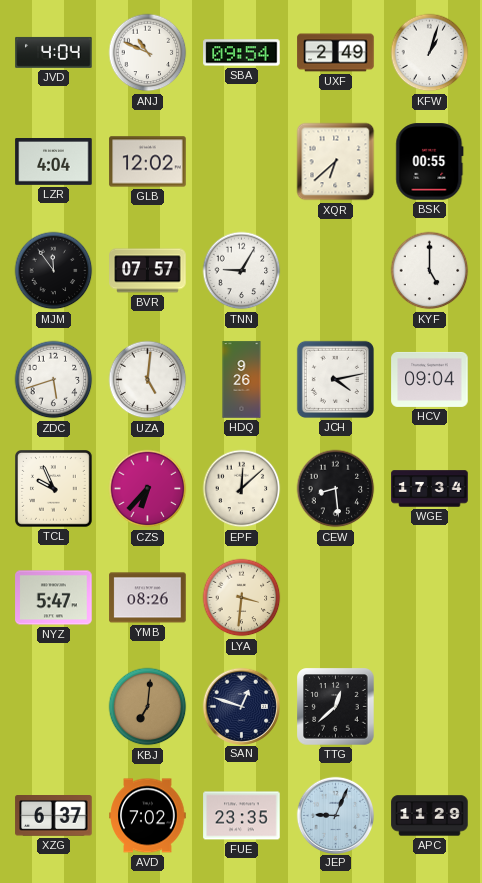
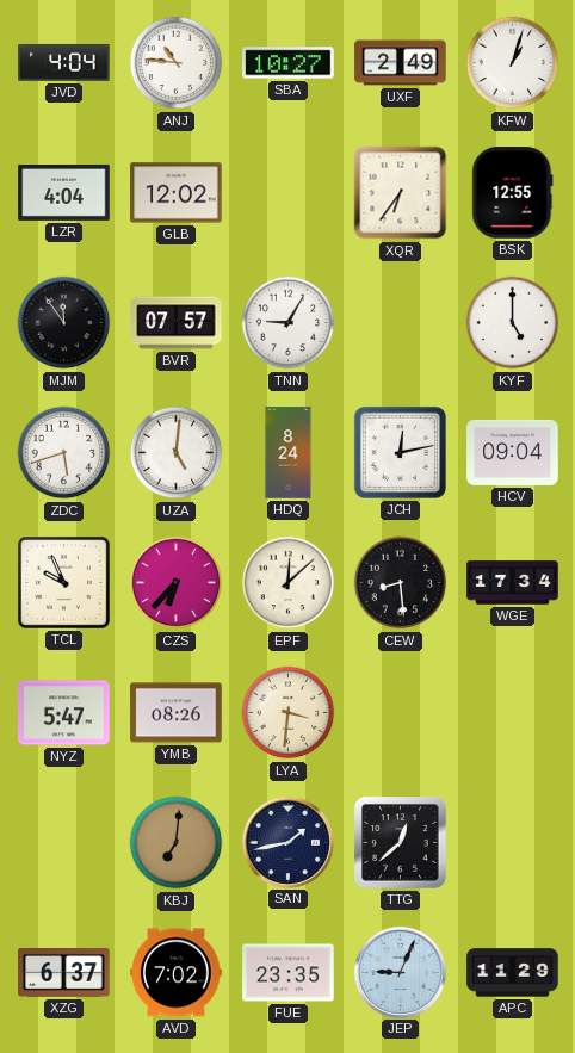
ANJ: 10:49 -> 10:46
SBA: 09:54 -> 10:27
XQR: 6:38 -> 6:36
BSK: 00:55 -> 12:55
HDQ: 9:26 -> 8:24
JCH: 4:13 -> 12:13
SAN: 12:48 -> 1:43
